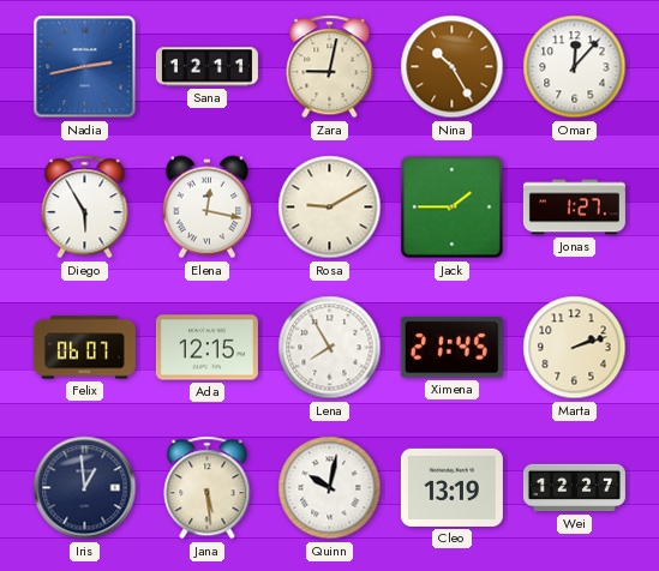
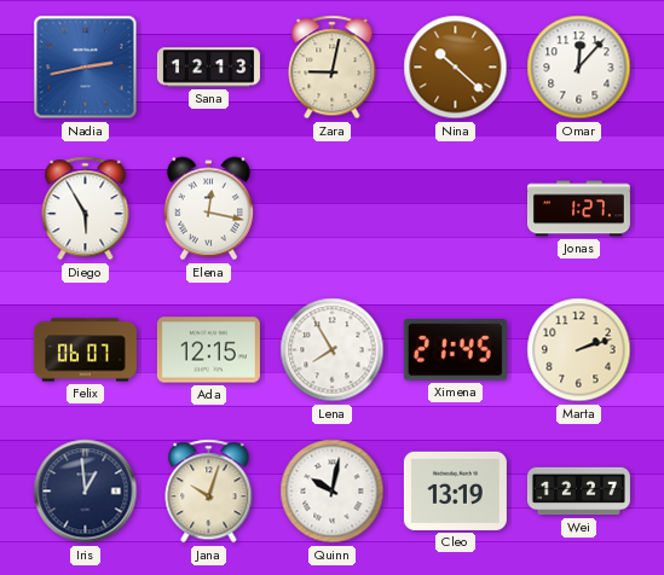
Sana: 12:11 -> 12:13
Nina: 10:25 -> 10:22
Rosa: 9:10 -> none
Jack: 1:45 -> none
Jana: 5:29 -> 10:03
